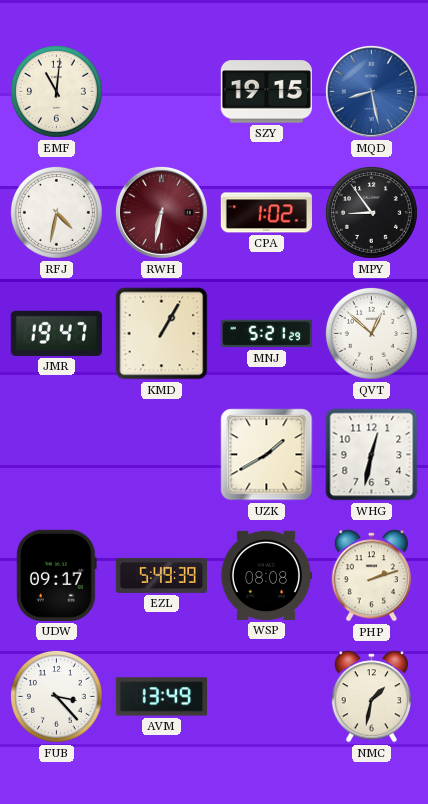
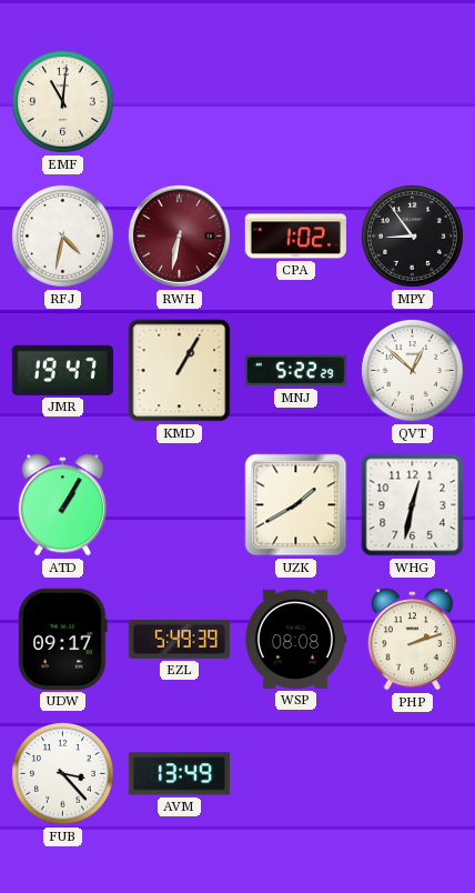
SZY: 19:15 -> none
MQD: 8:28 -> none
MNJ: 5:21 -> 5:22
ATD: none -> 1:05
NMC: 1:32 -> none
